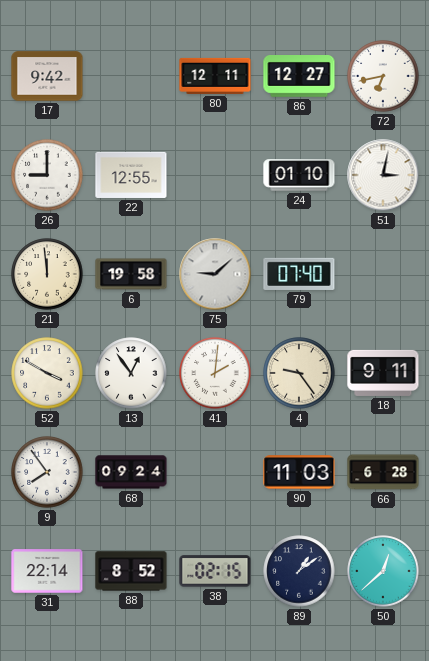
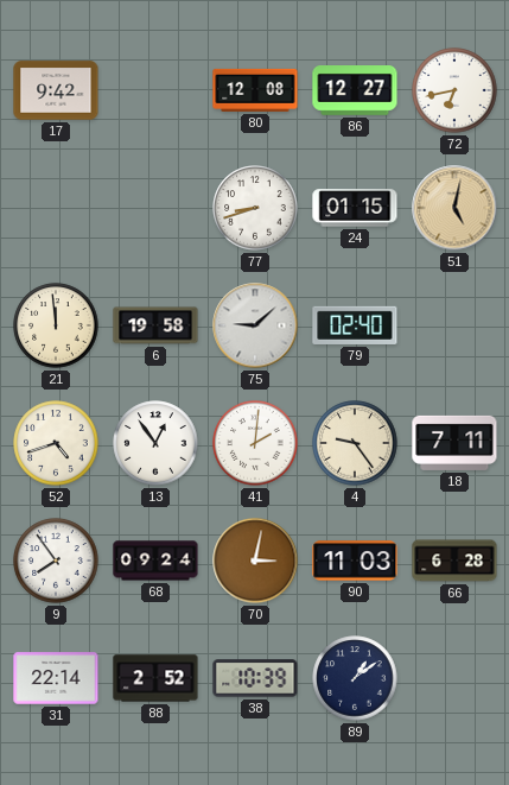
80: 12:11 -> 12:08
26: 9:00 -> none
22: 12:55 -> none
77: none -> 8:42
24: 01:10 -> 01:15
51: 3:02 -> 5:02
51 dial: white -> champagne
79: 07:40 -> 02:40
52: 3:50 -> 4:42
18: 9:11 -> 7:11
70: none -> 3:02
88: 8:52 -> 2:52
38: 02:15 -> 10:39
50: 12:38 -> none
